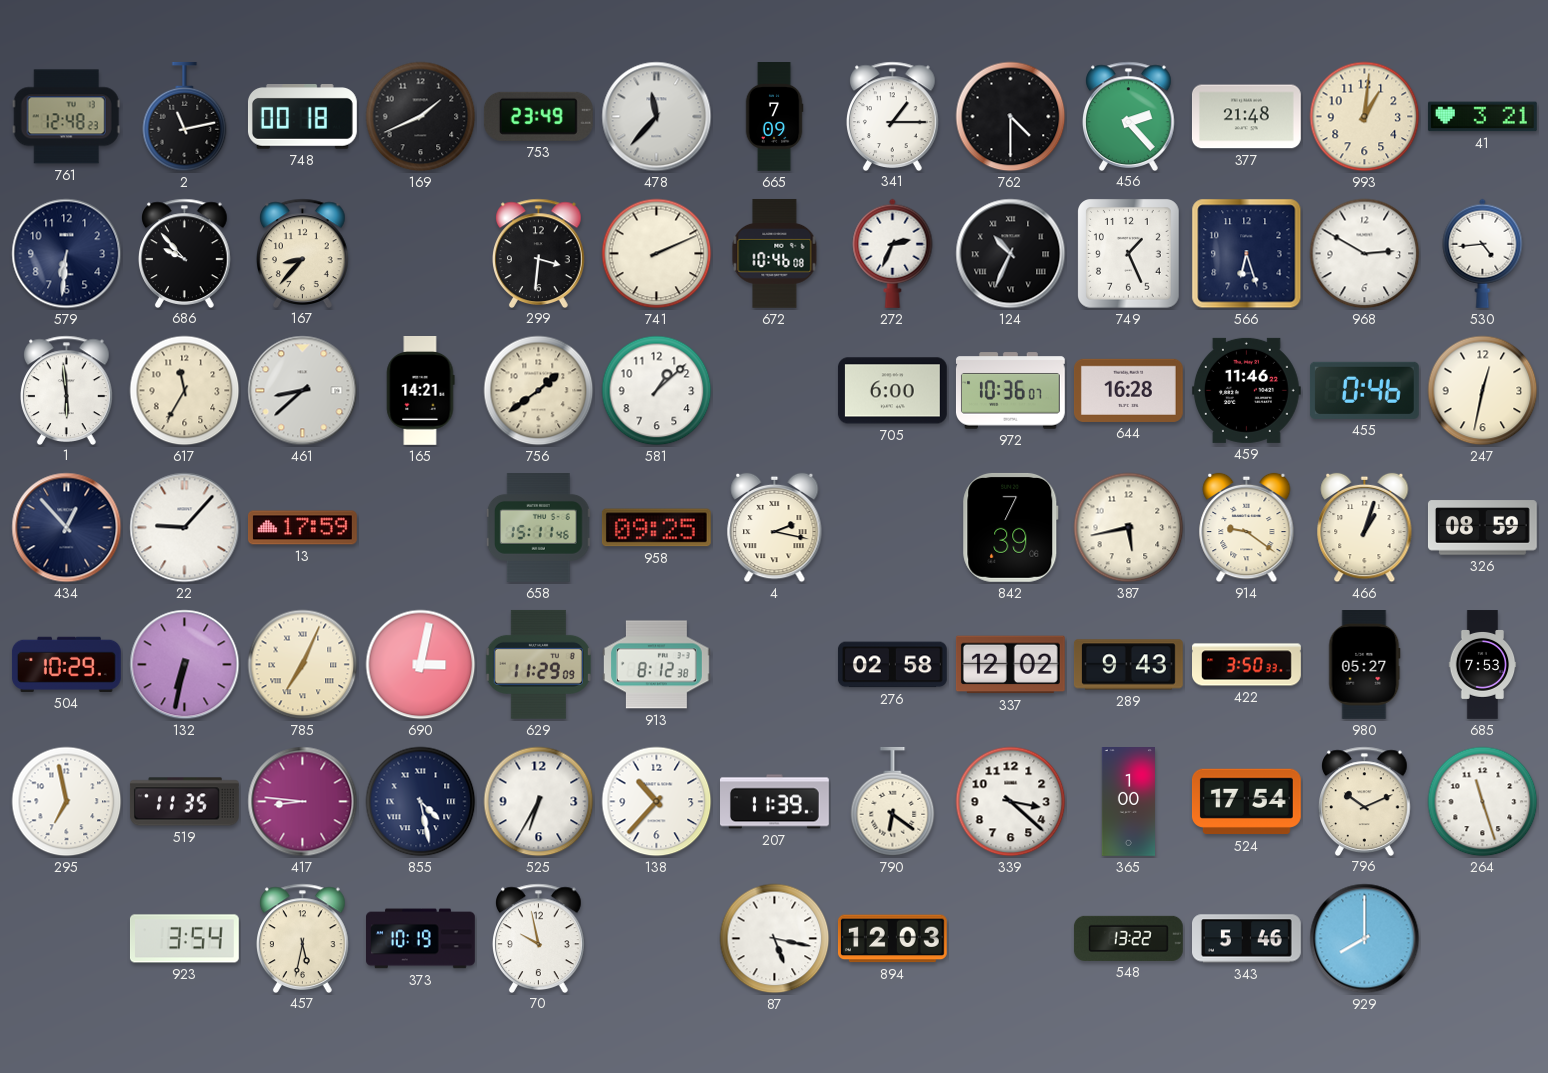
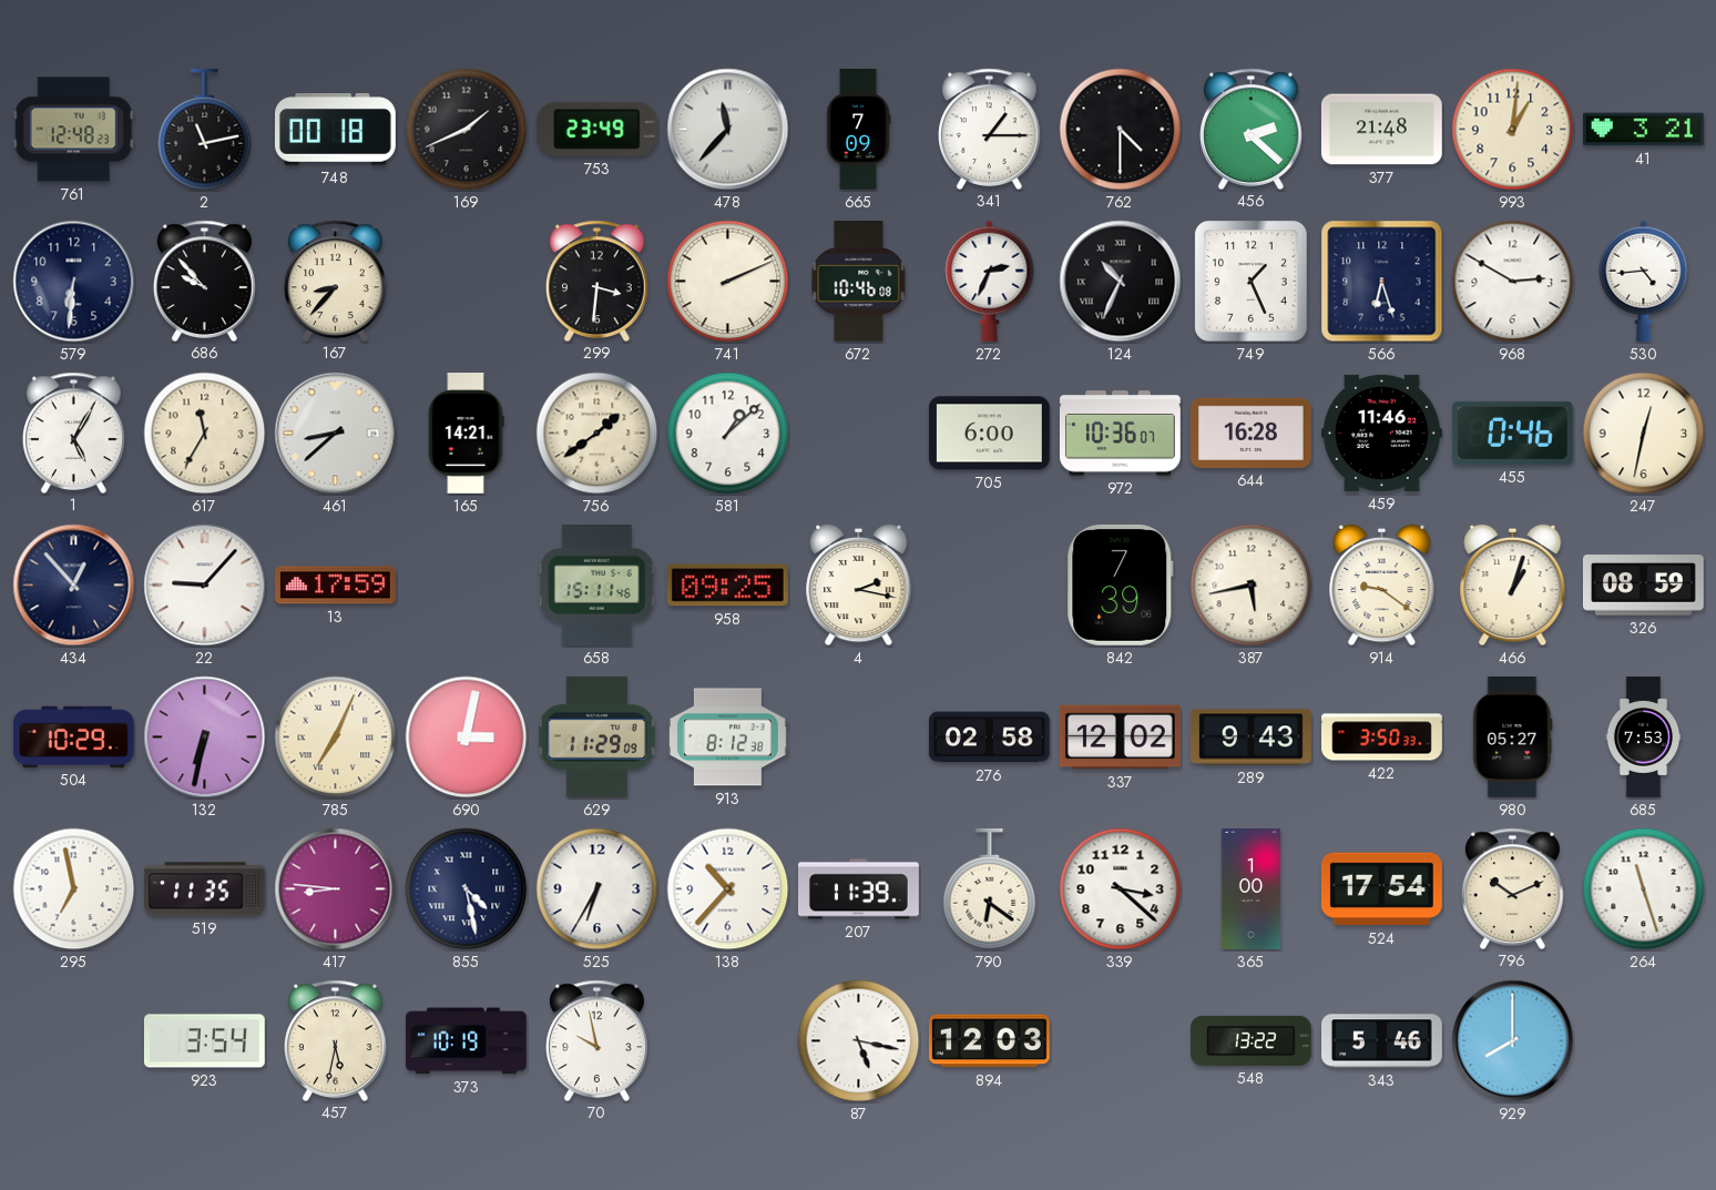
456: 2:23 -> 2:22
1: 5:59 -> 5:05
